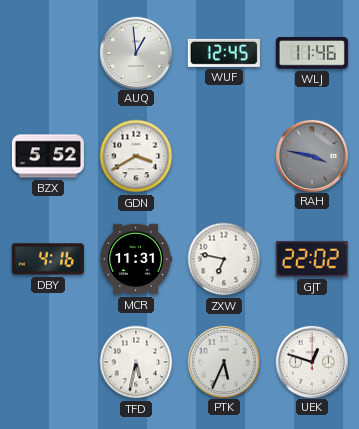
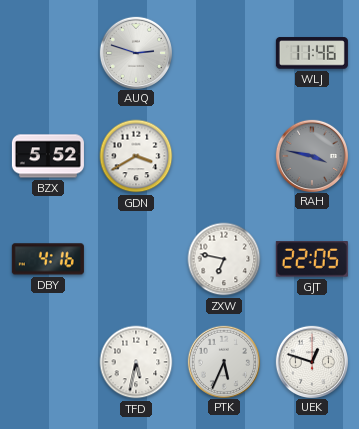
AUQ: 12:59 -> 2:48
WUF: 12:45 -> none
MCR: 11:31 -> none
GJT: 22:02 -> 22:05
